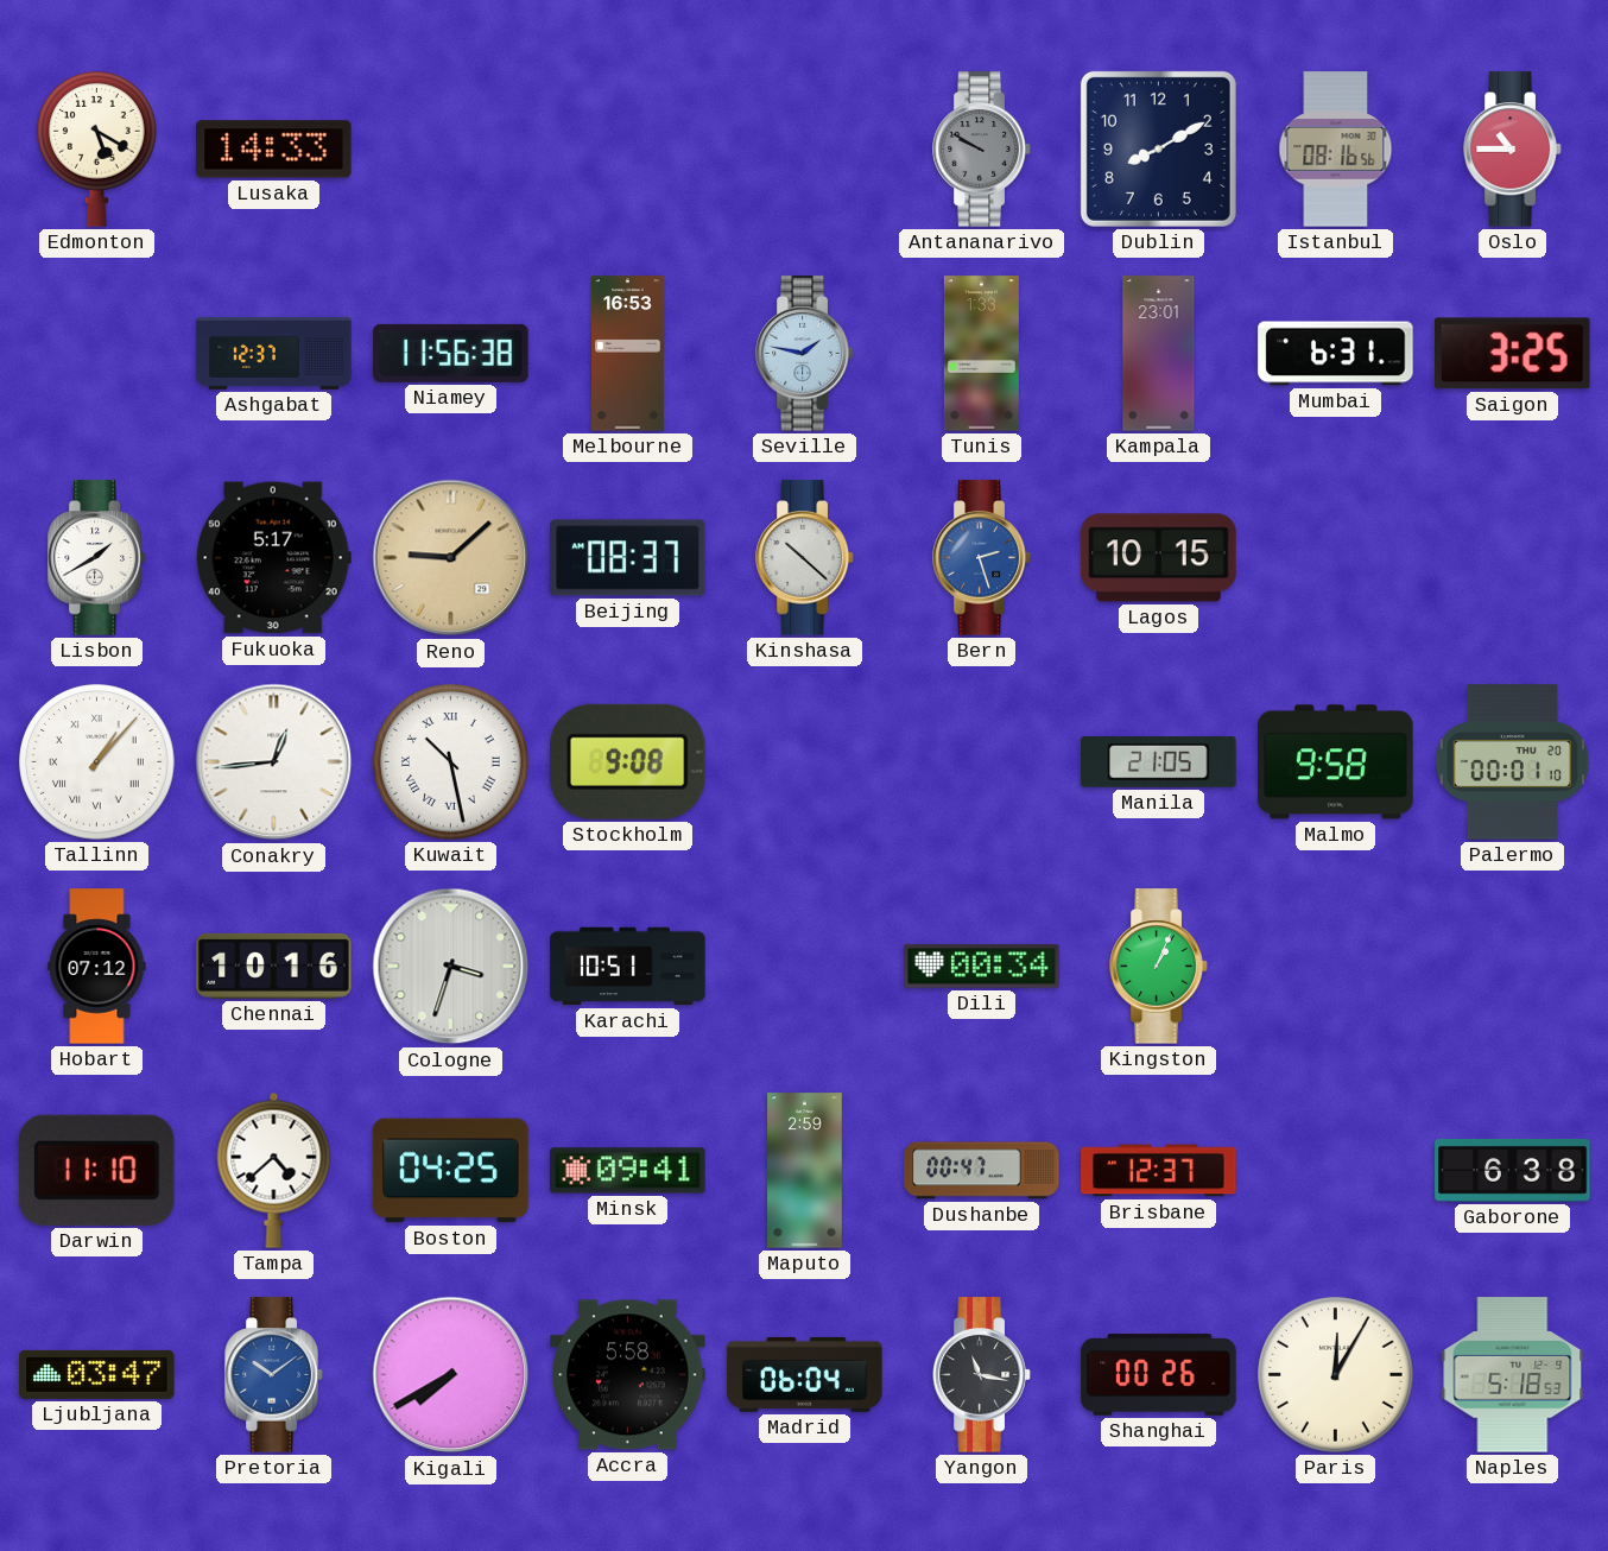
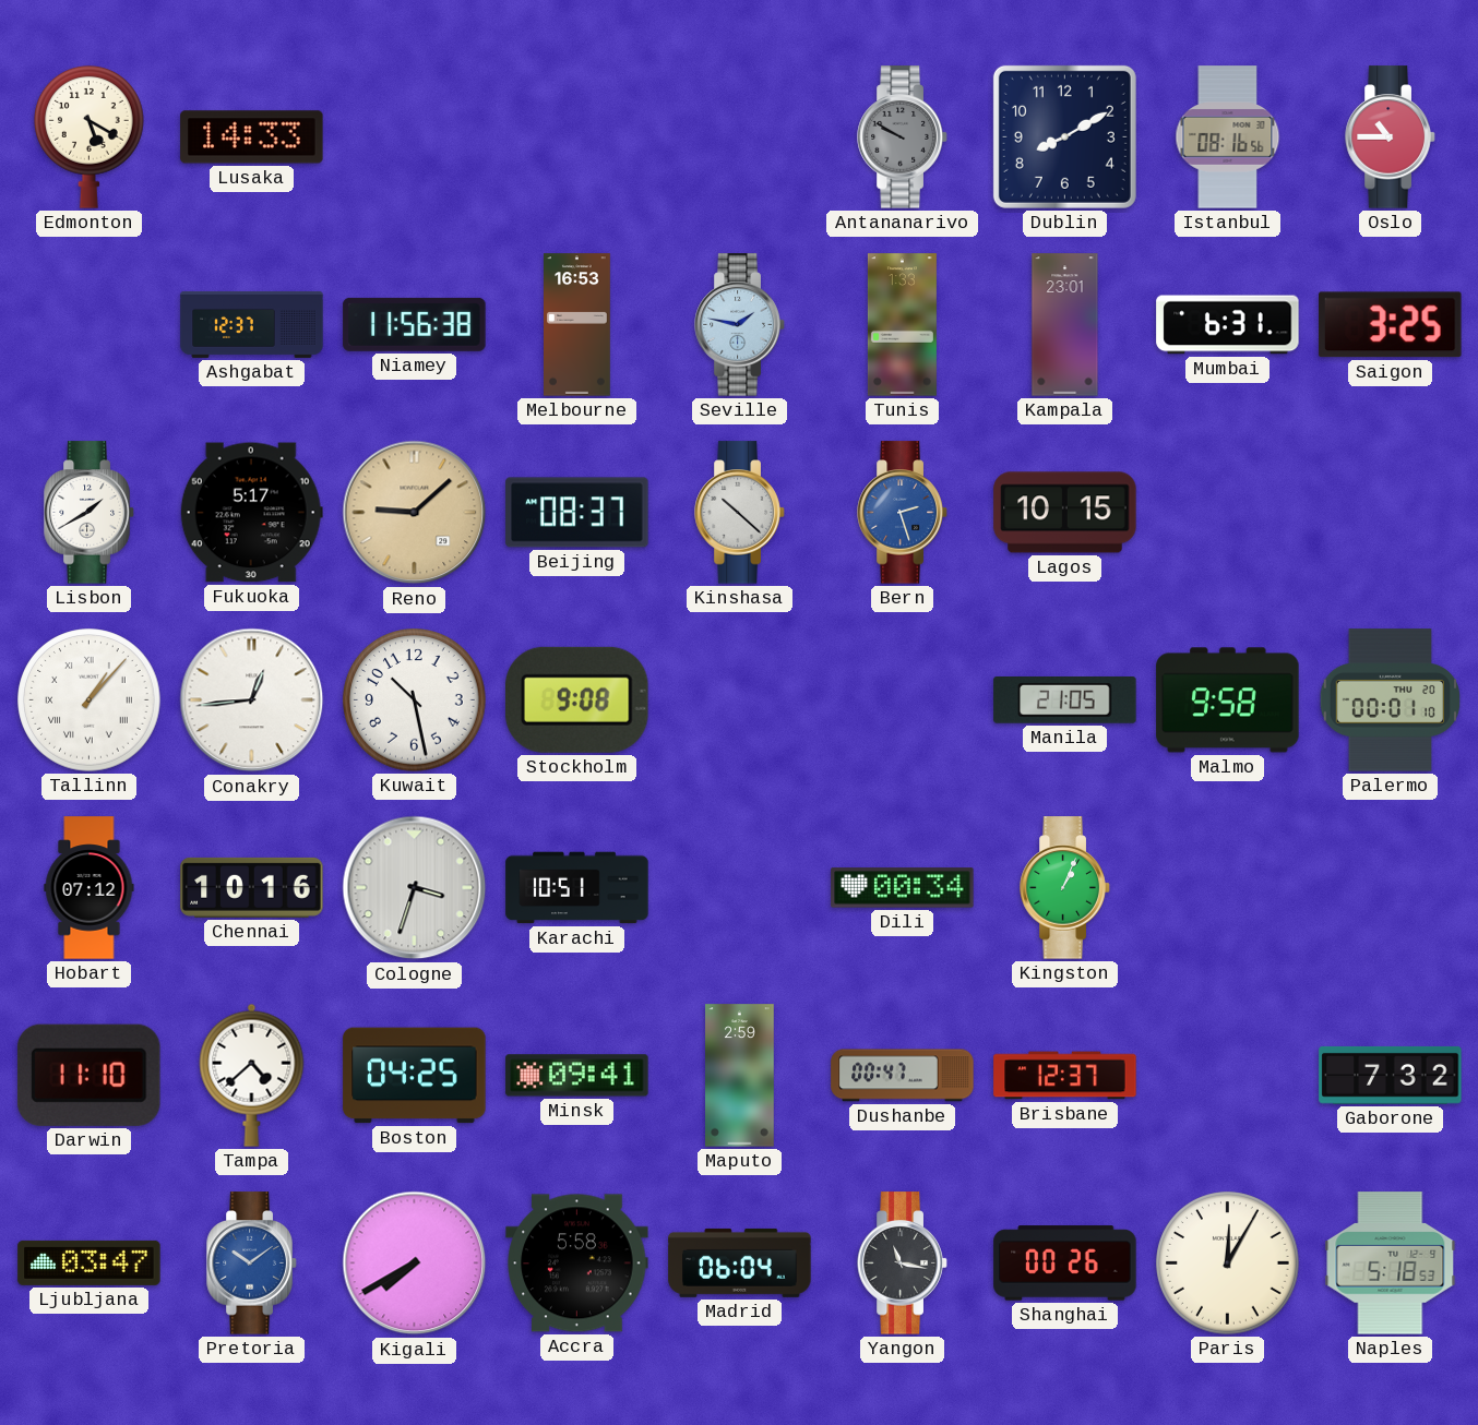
Kuwait numerals: Roman -> Arabic
Gaborone: 6:38 -> 7:32
